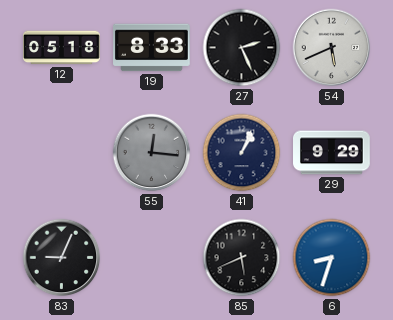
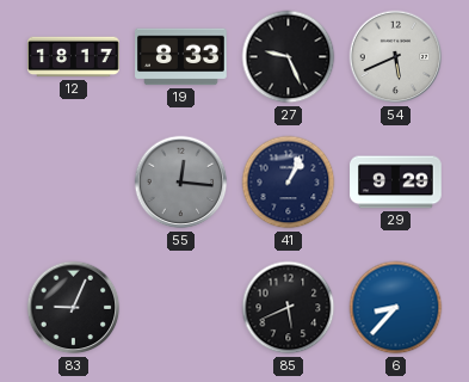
12: 05:18 -> 18:17
27: 2:26 -> 9:26
6: 8:33 -> 8:37
